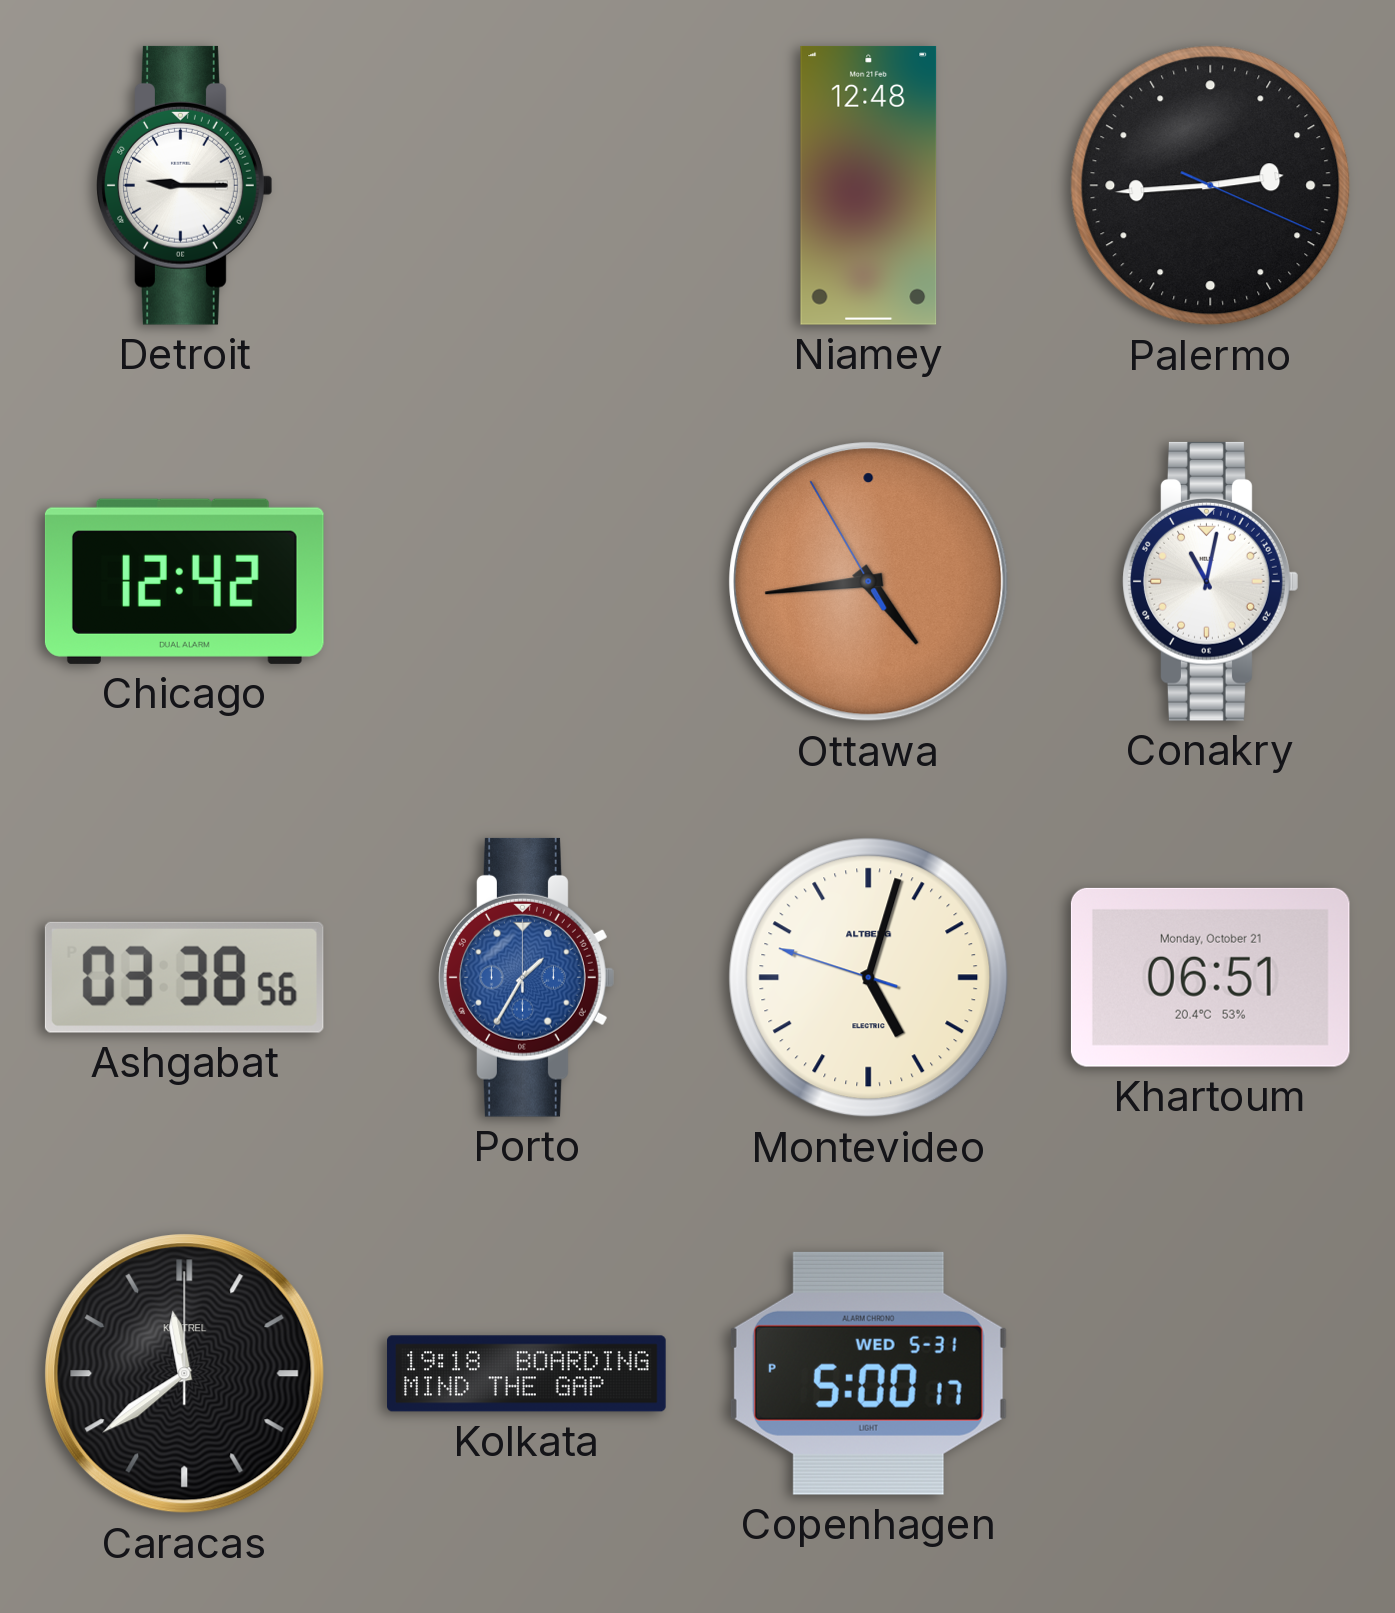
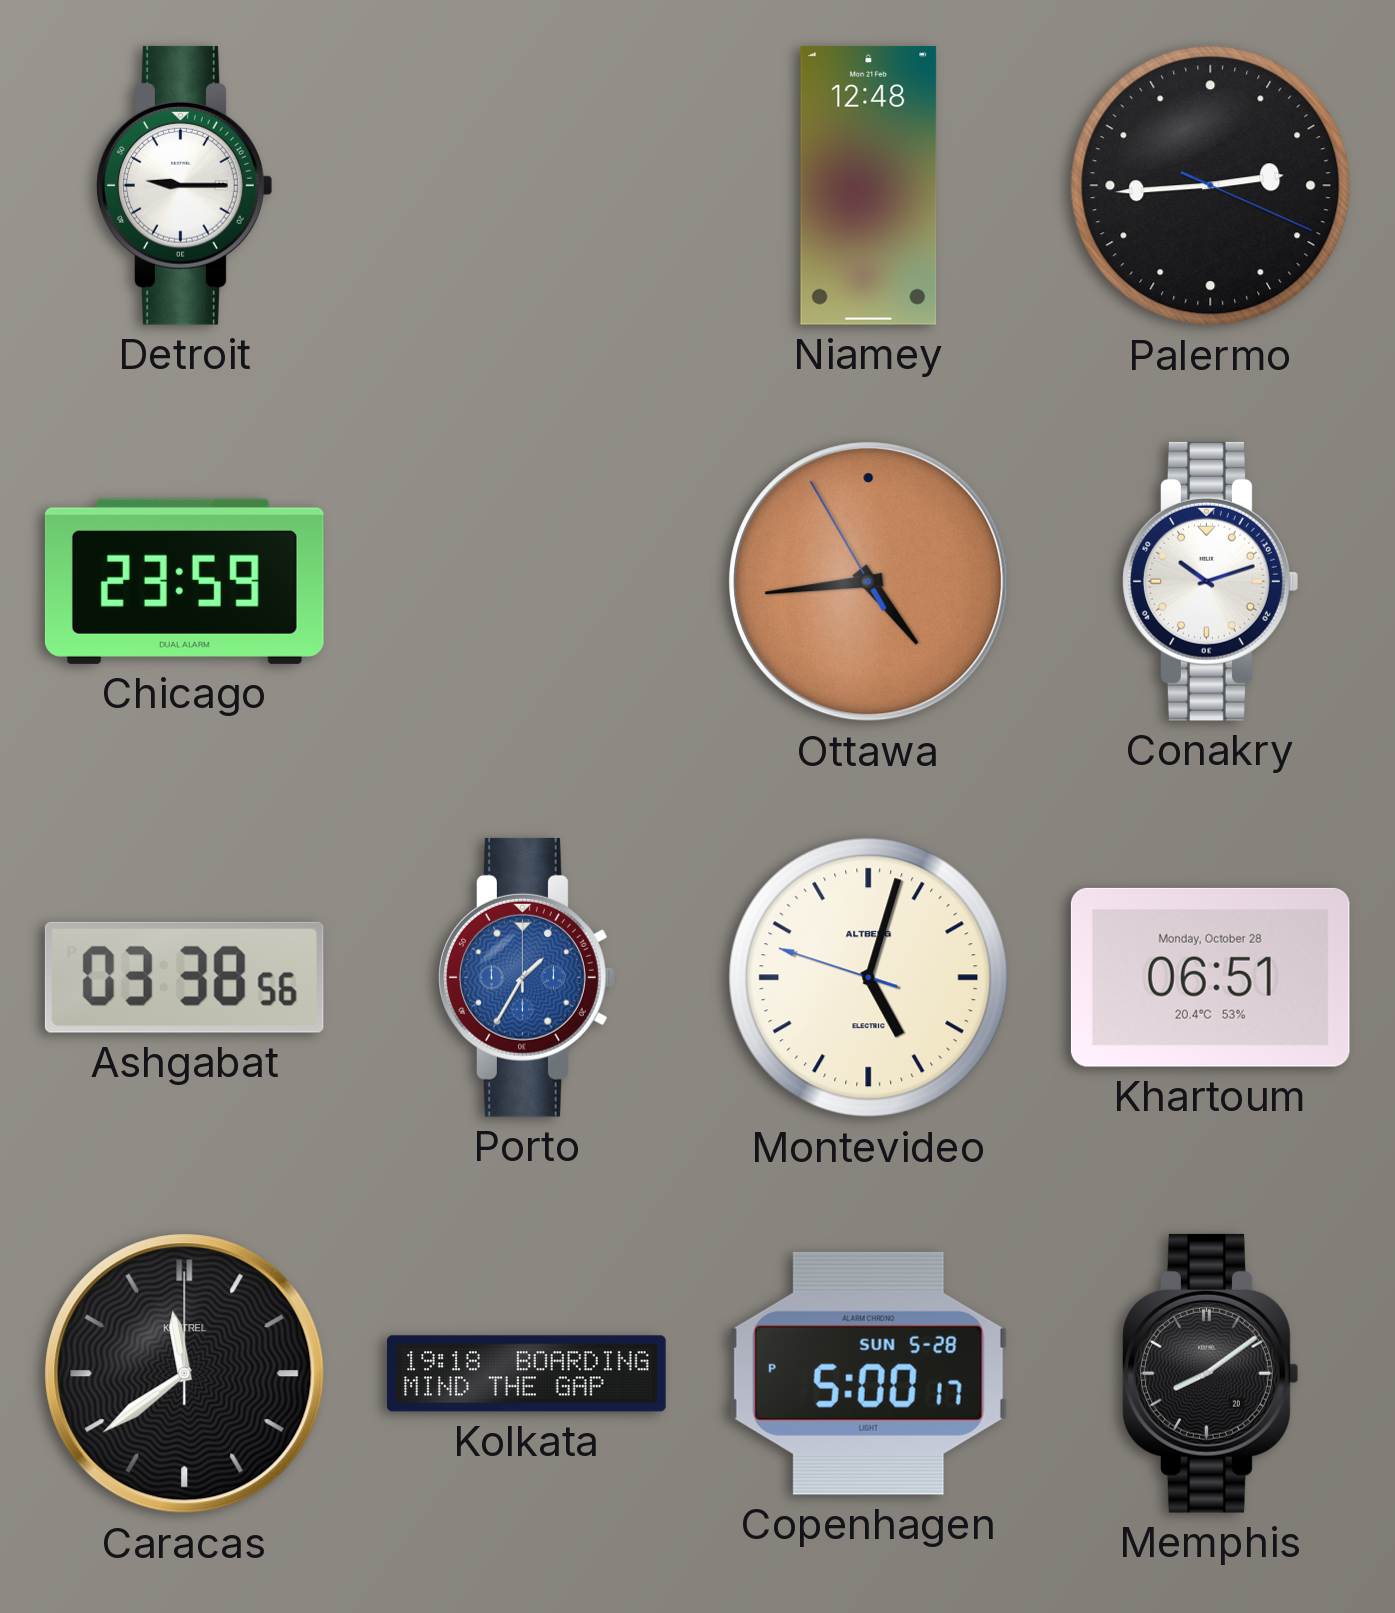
Chicago: 12:42 -> 23:59
Conakry: 11:02 -> 10:12
Khartoum date: Monday, October 21 -> Monday, October 28
Copenhagen date: WED 5-31 -> SUN 5-28
Memphis: none -> 8:09
